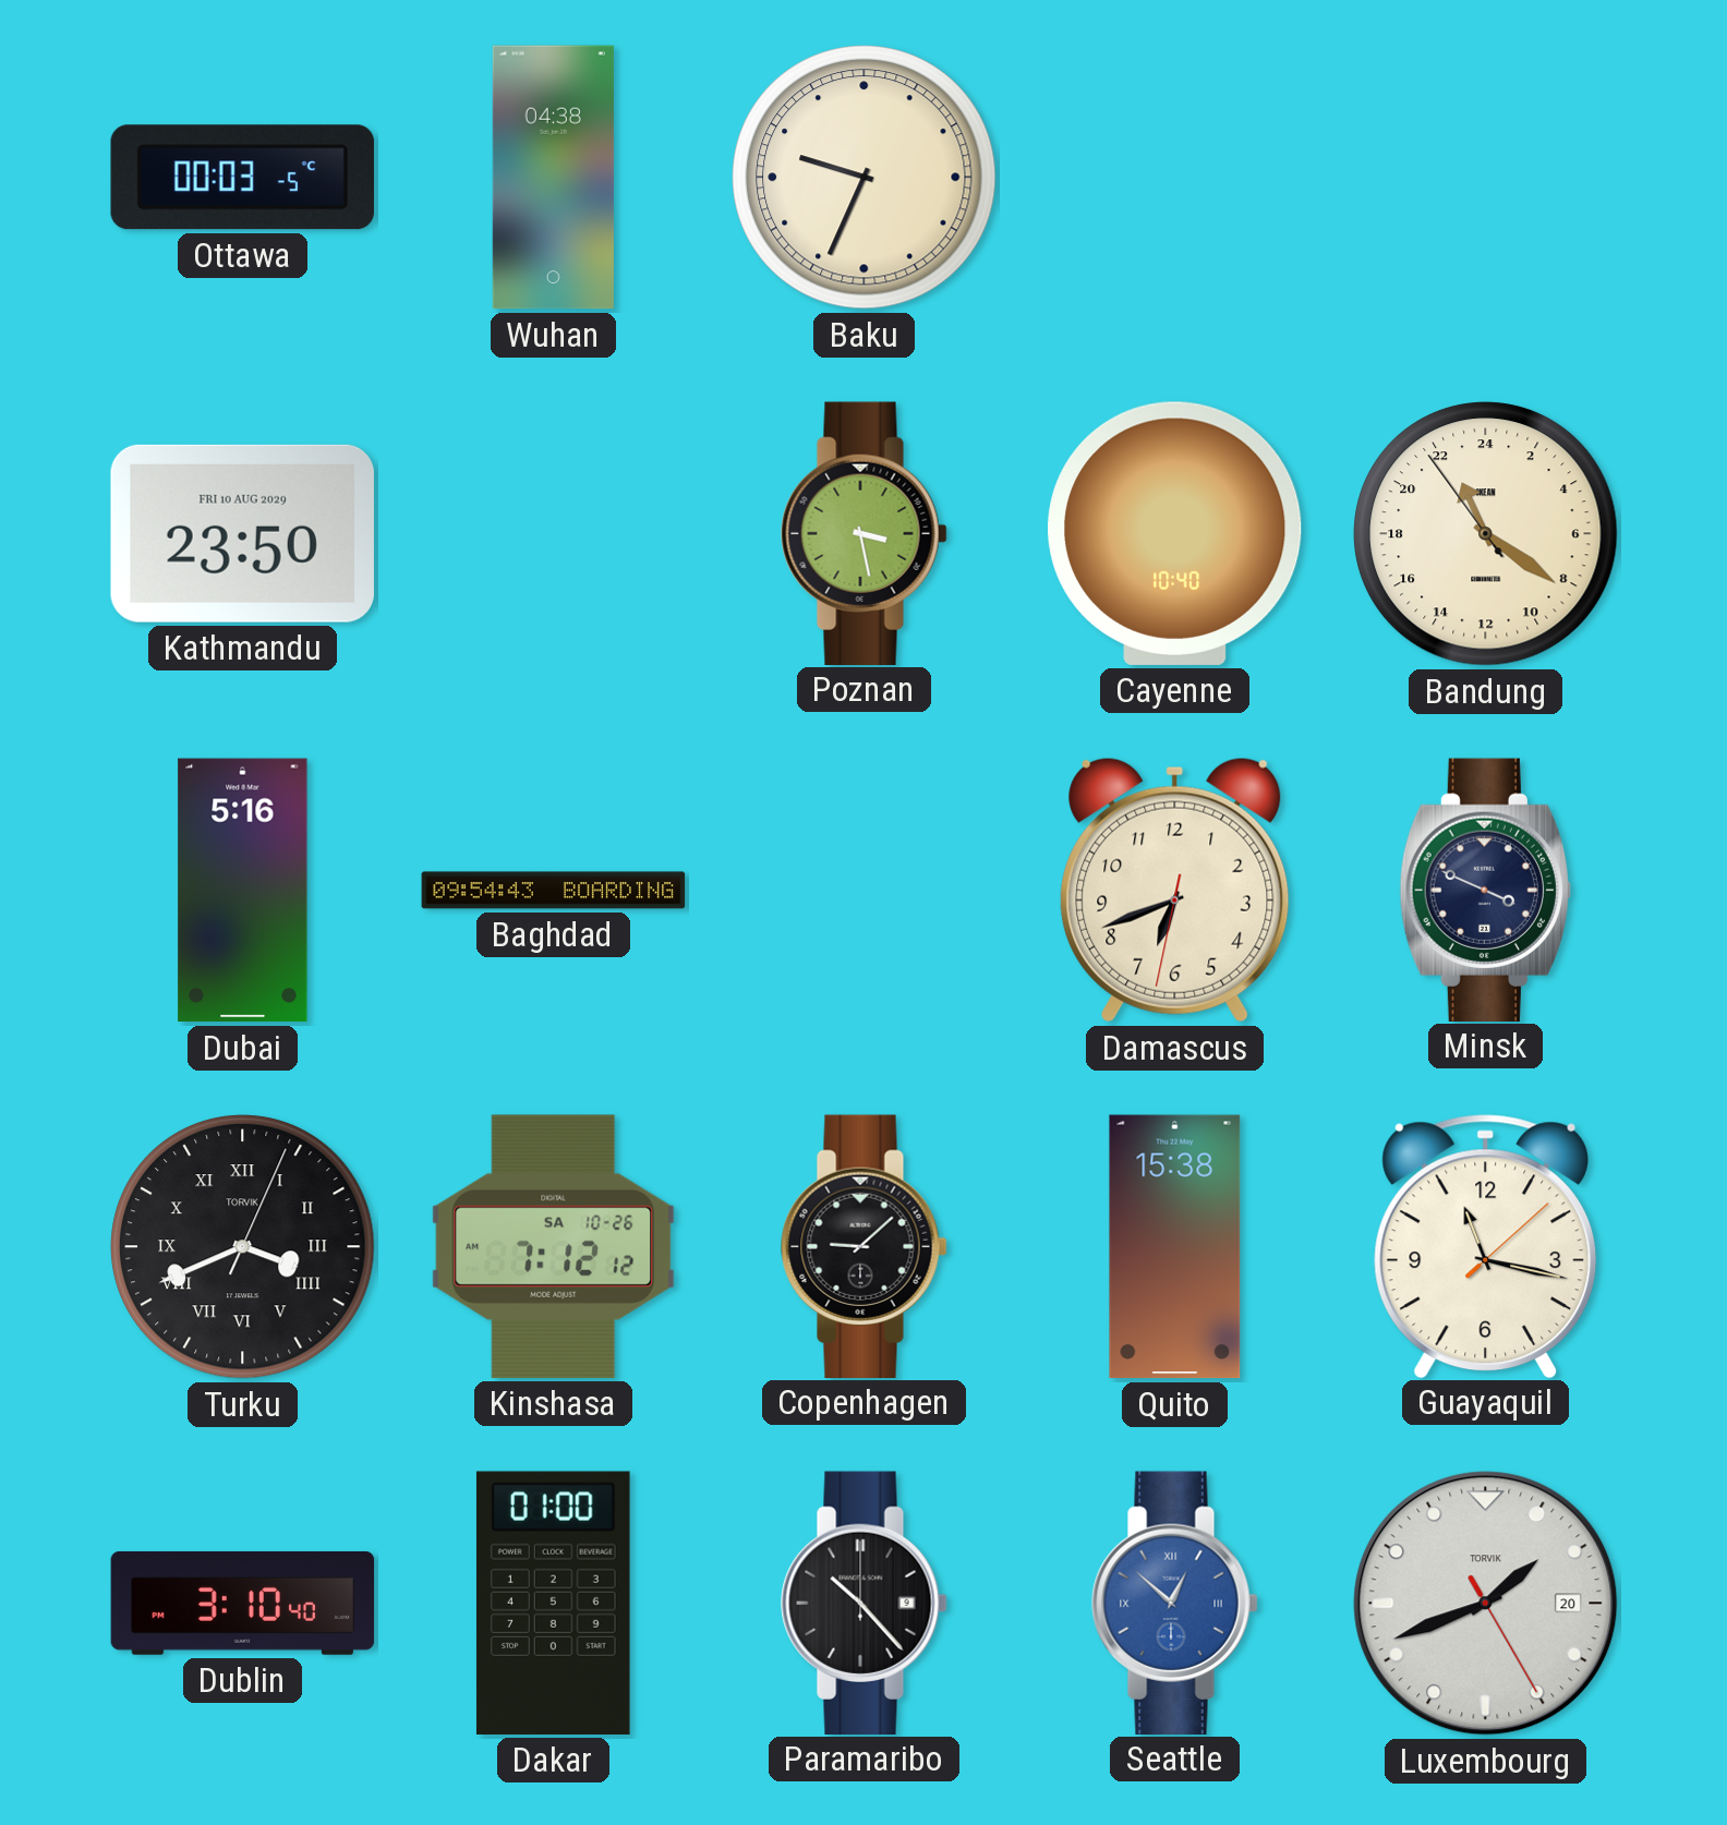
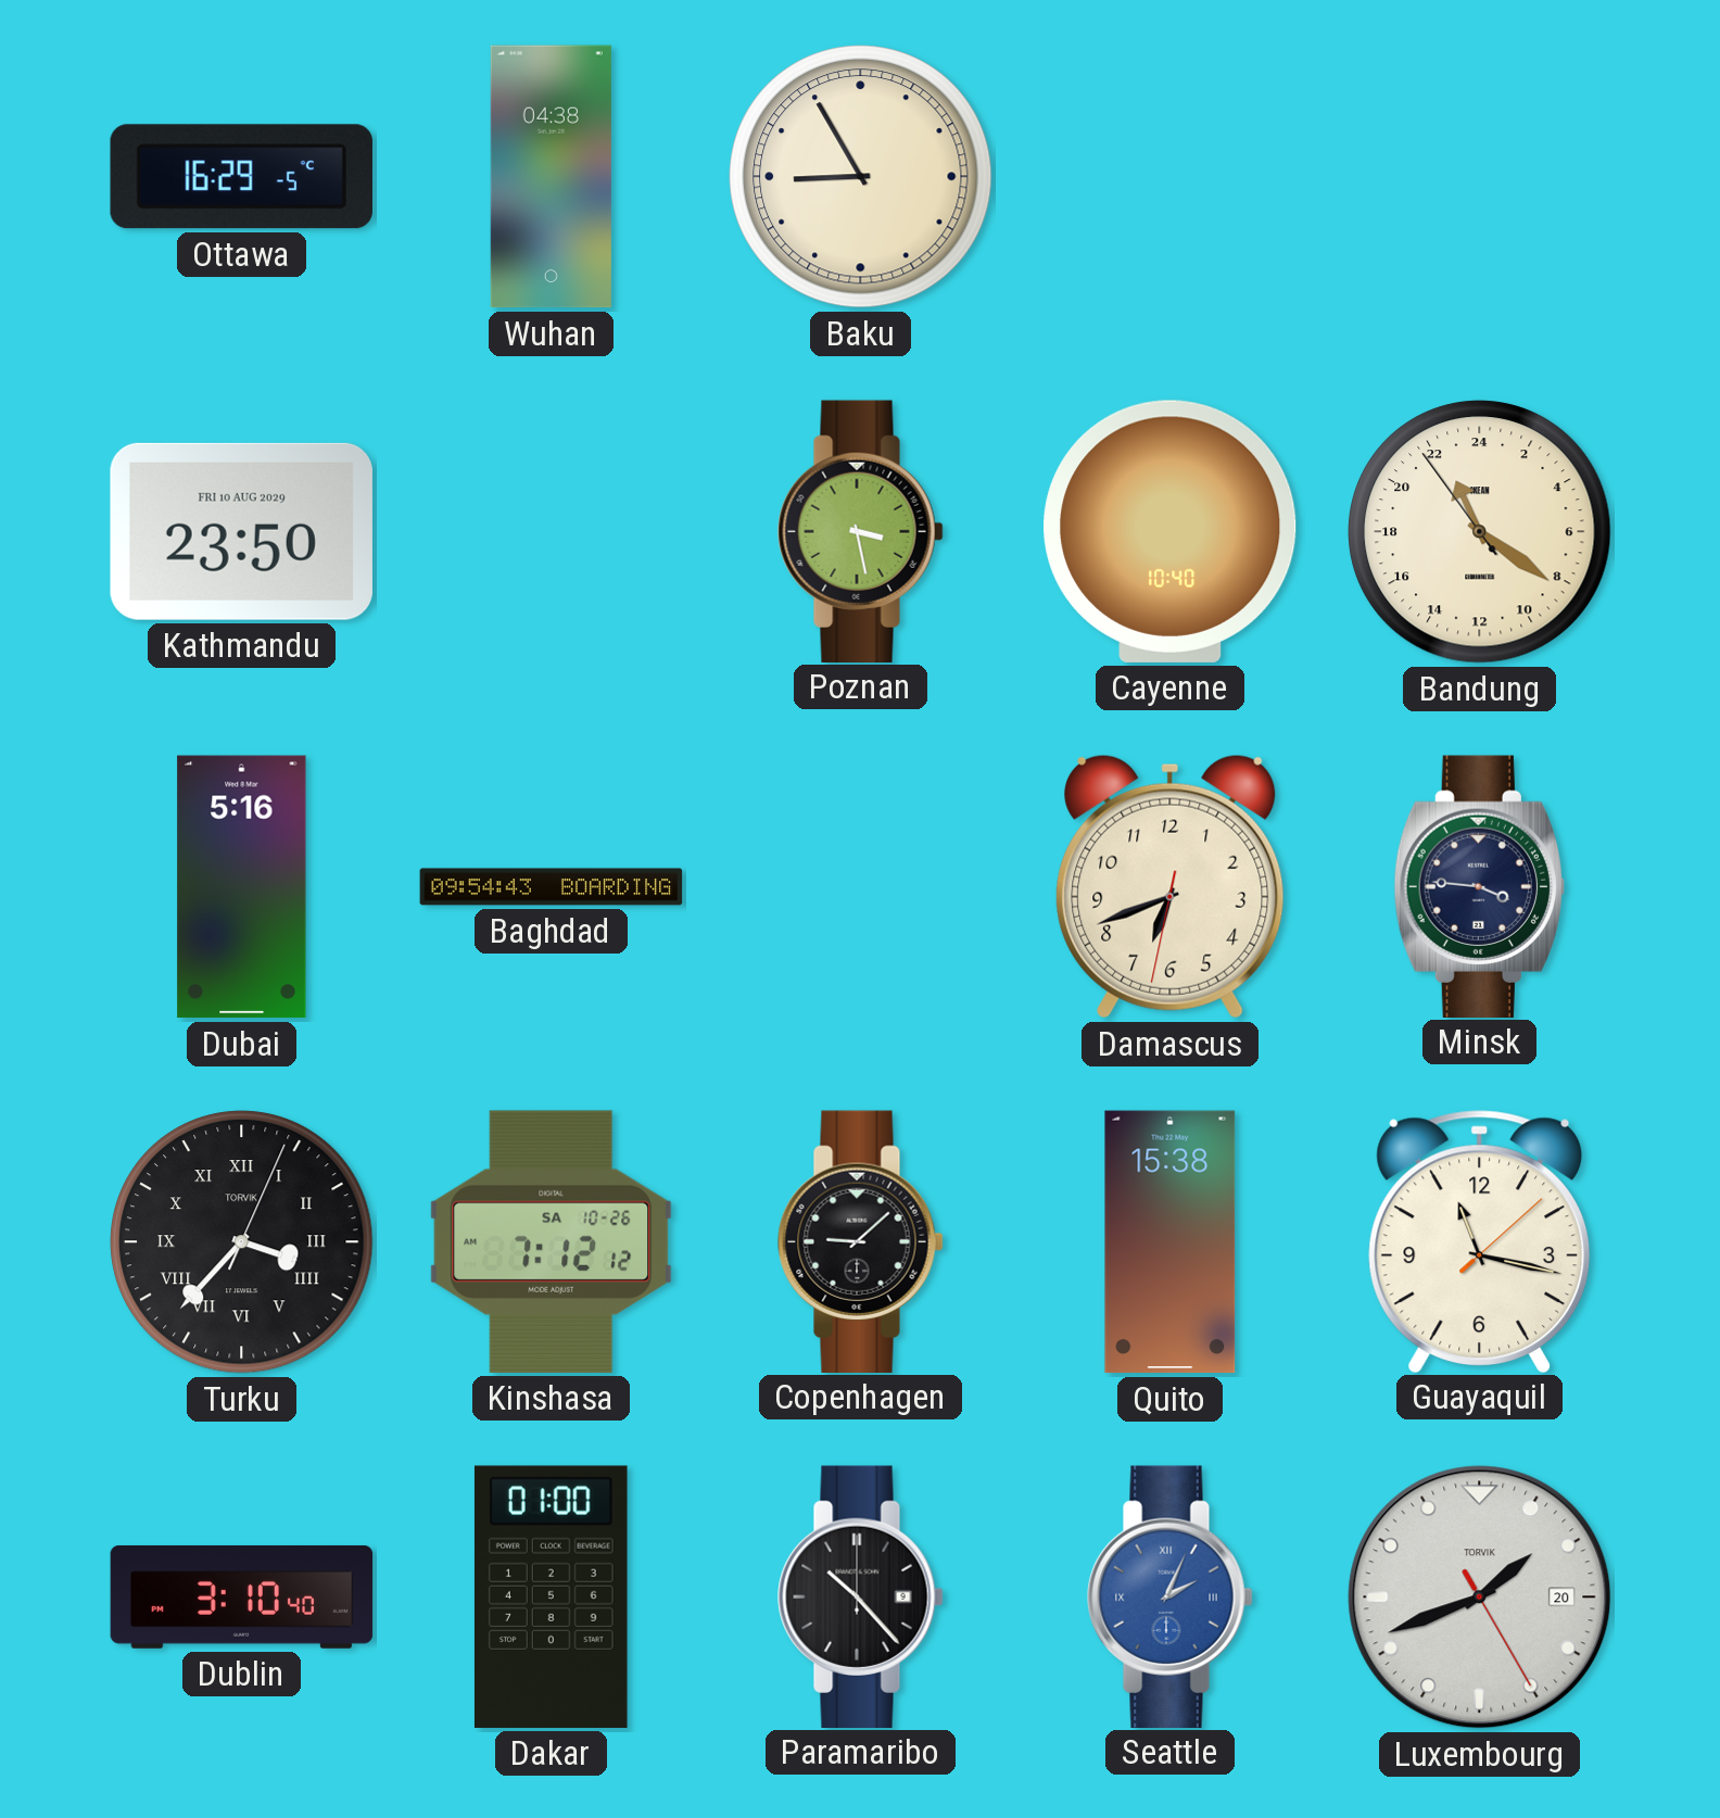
Ottawa: 00:03 -> 16:29
Baku: 9:34 -> 8:55
Minsk: 3:49 -> 3:46
Turku: 3:41 -> 3:37
Seattle: 12:52 -> 2:04
